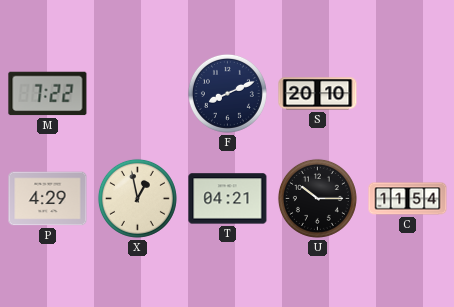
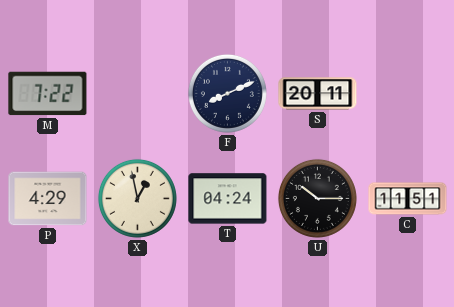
S: 20:10 -> 20:11
T: 04:21 -> 04:24
C: 11:54 -> 11:51
